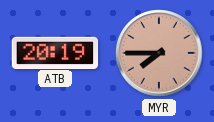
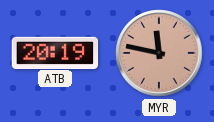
MYR: 7:45 -> 11:47
